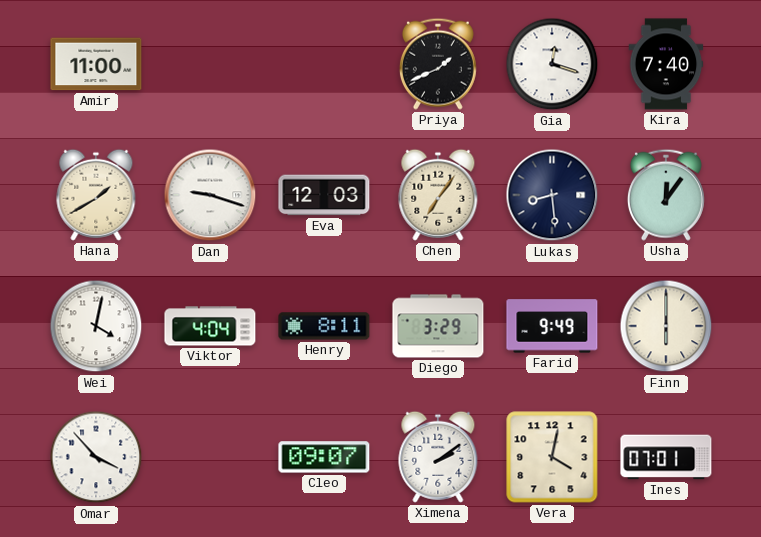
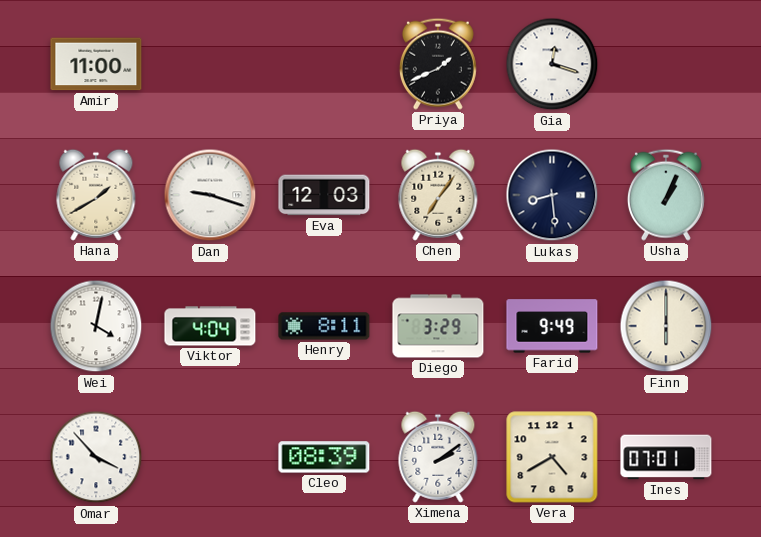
Kira: 7:40 -> none
Usha: 12:06 -> 1:04
Cleo: 09:07 -> 08:39
Vera: 4:02 -> 4:40
